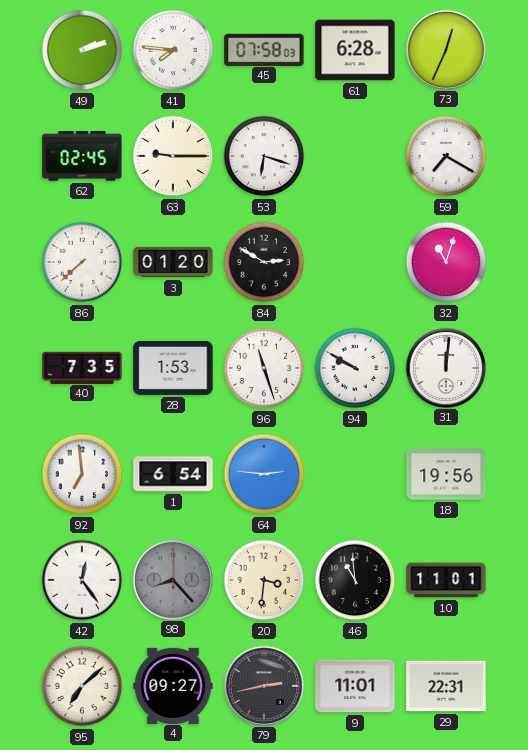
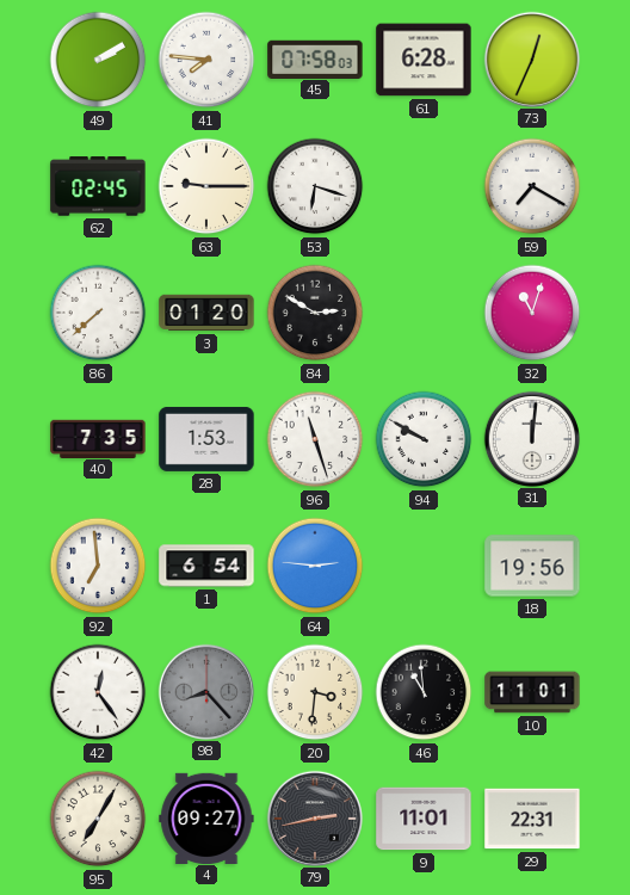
49: 2:12 -> 2:10
95: 7:08 -> 7:05
